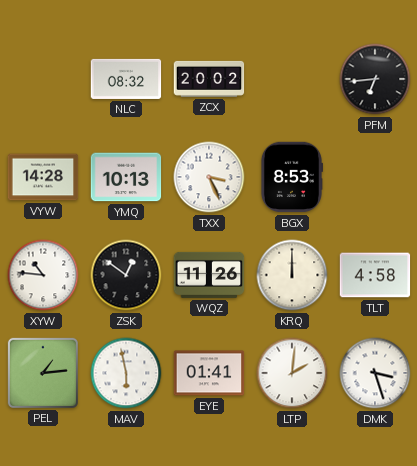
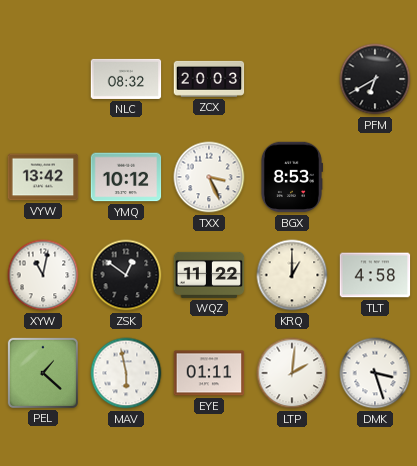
ZCX: 20:02 -> 20:03
PFM: 6:44 -> 6:40
VYW: 14:28 -> 13:42
YMQ: 10:13 -> 10:12
XYW: 10:46 -> 11:02
WQZ: 11:26 -> 11:22
KRQ: 12:00 -> 1:00
PEL: 1:14 -> 1:22
EYE: 01:41 -> 01:11
